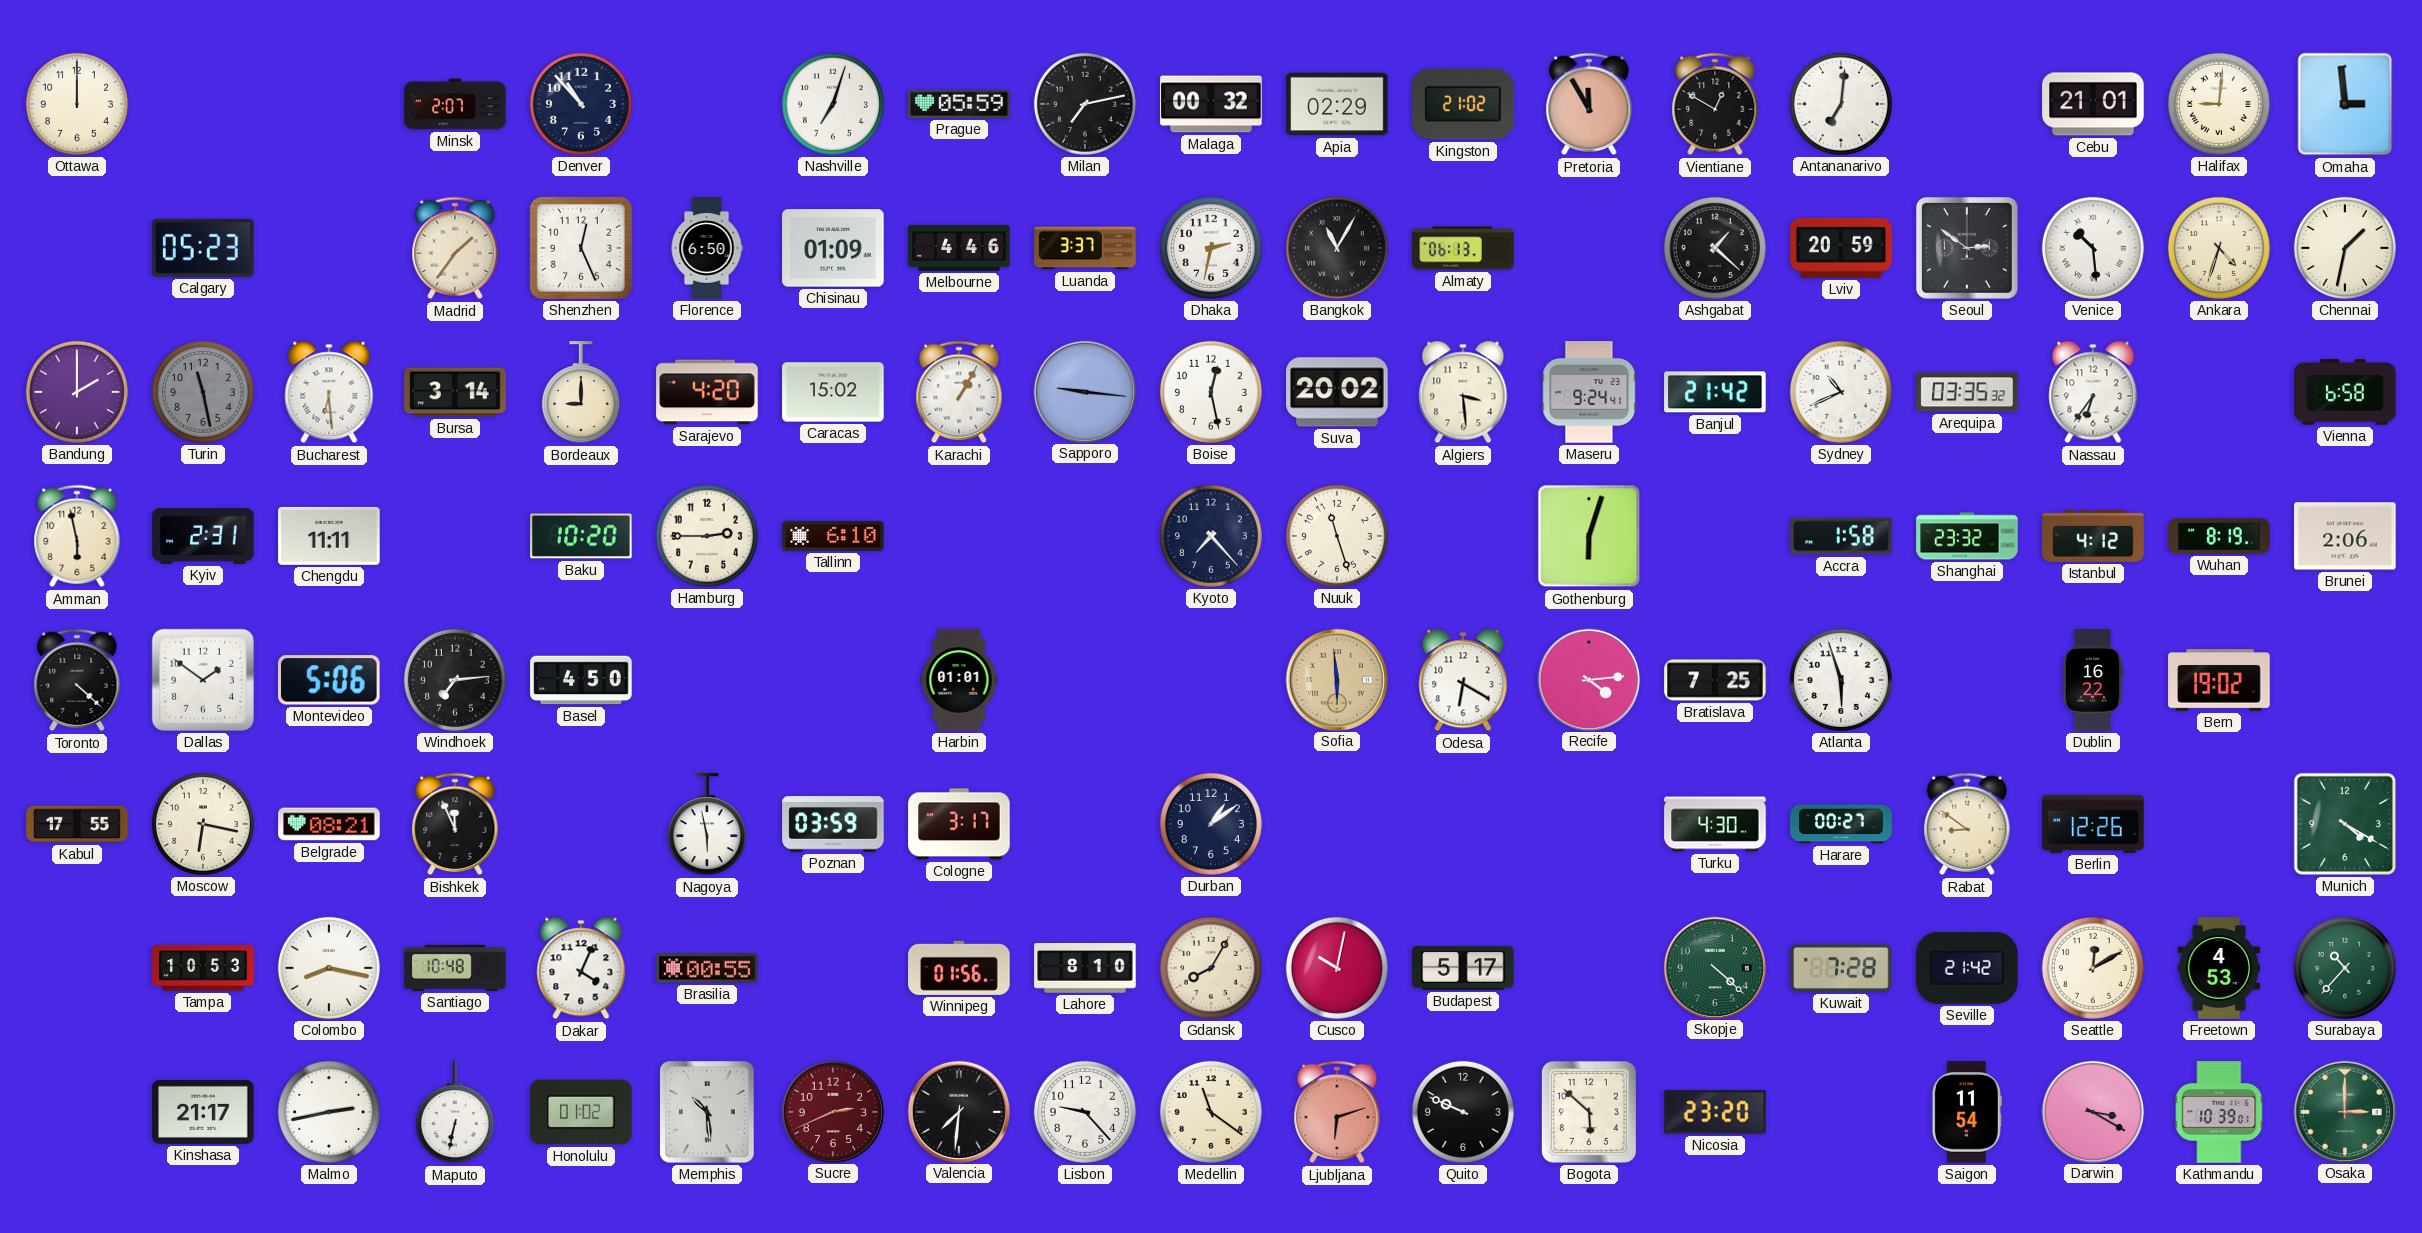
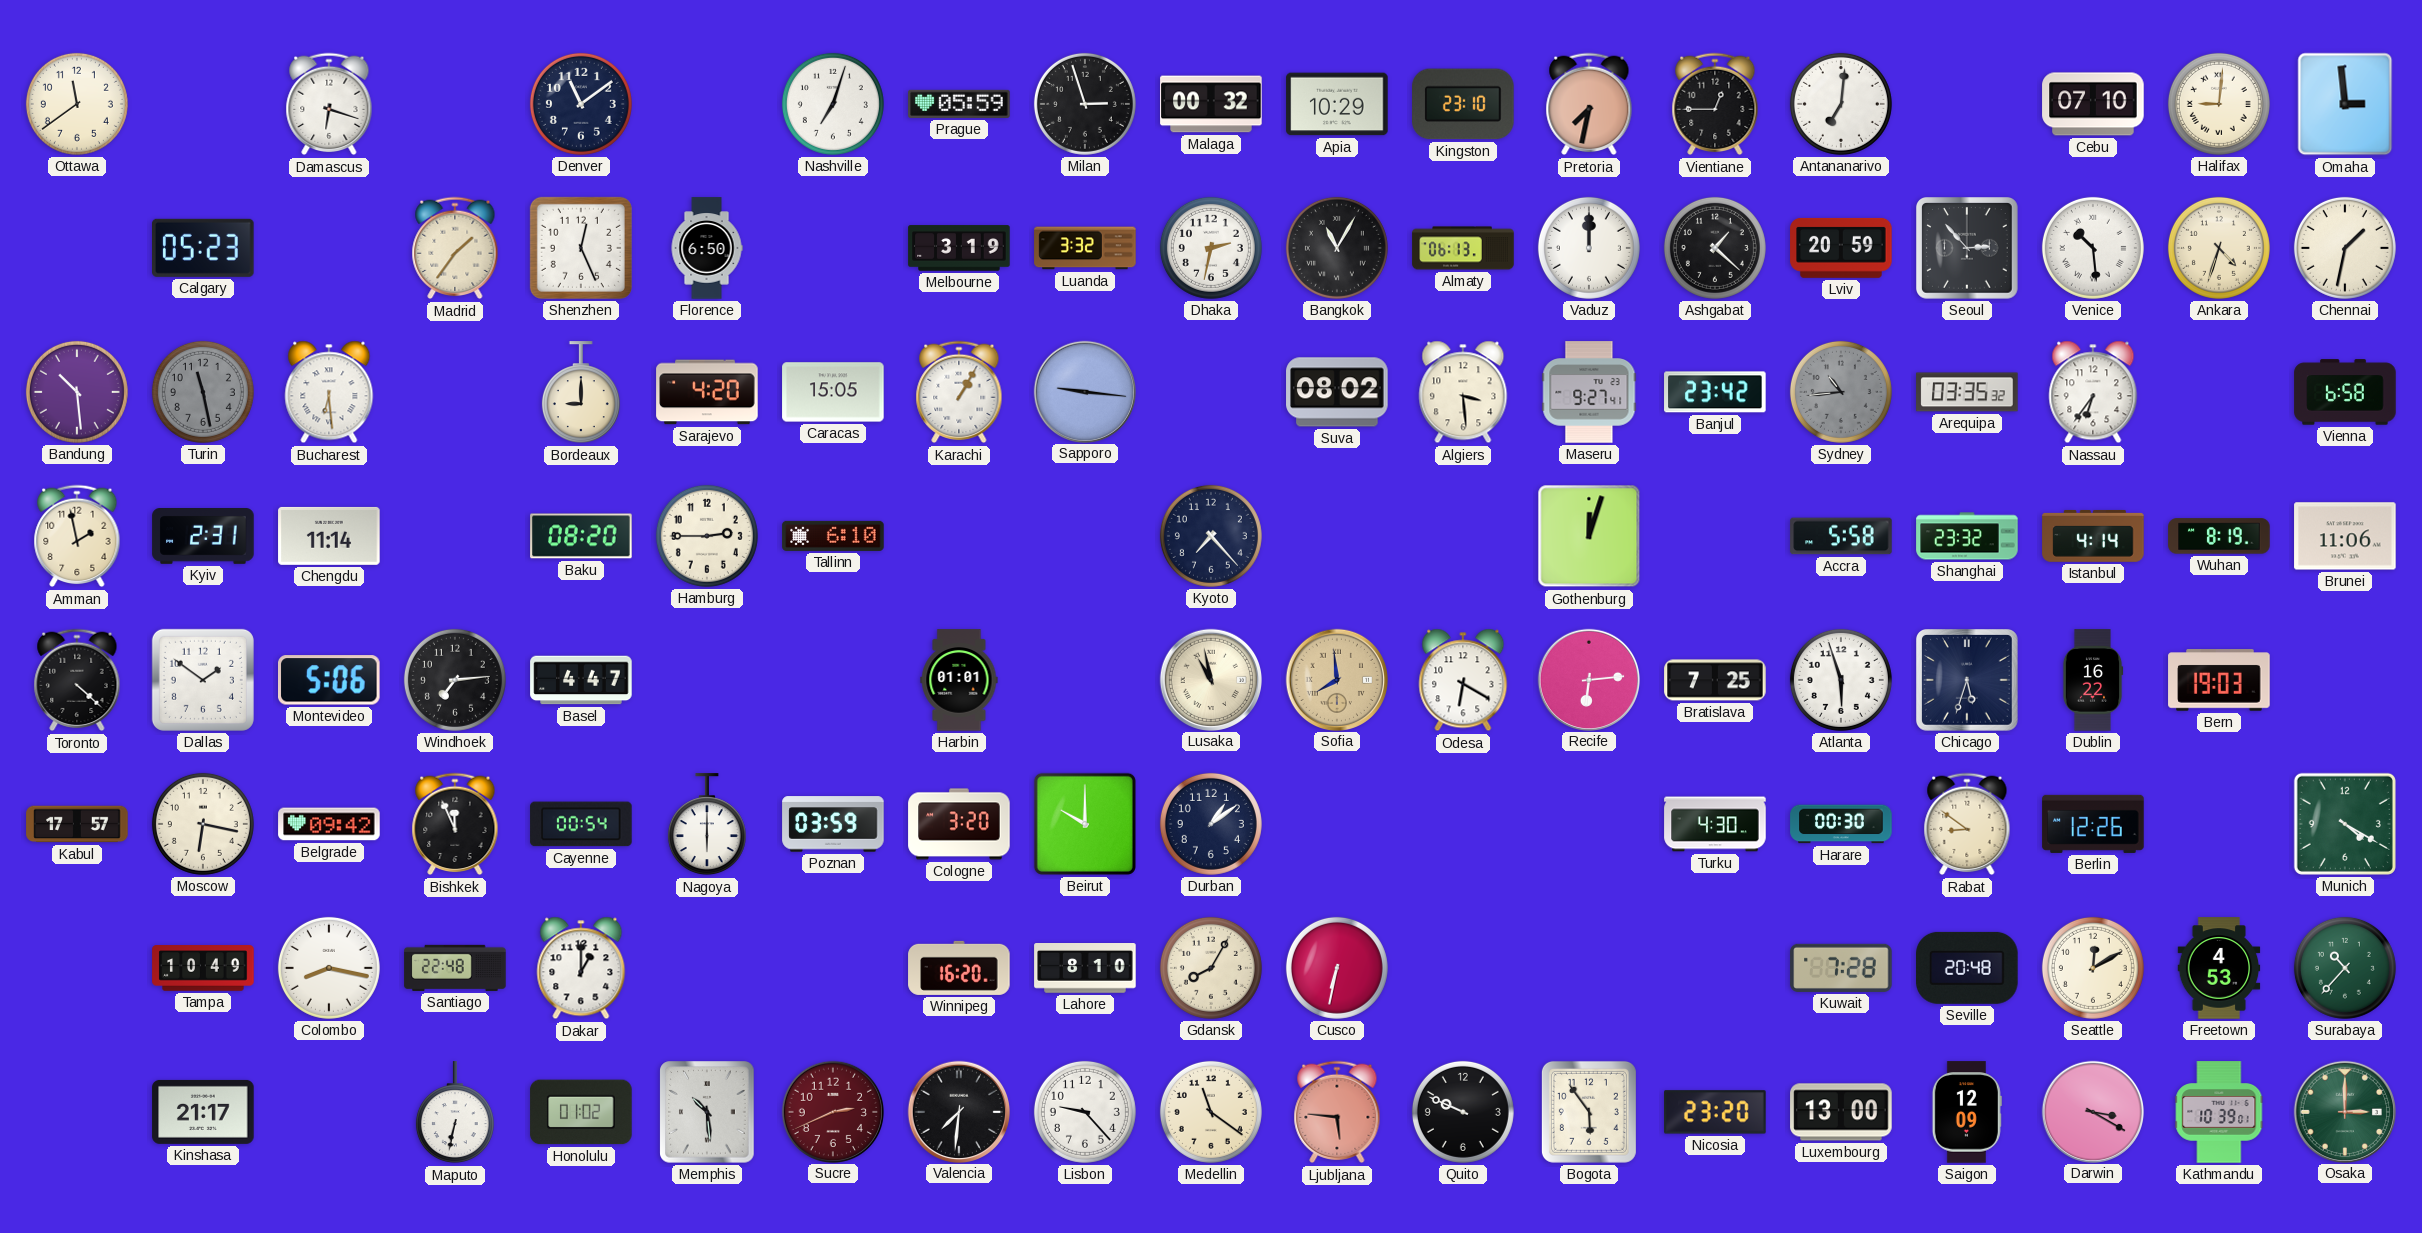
Ottawa: 12:00 -> 11:39
Damascus: none -> 6:18
Minsk: 2:07 -> none
Denver: 10:53 -> 11:09
Milan: 7:13 -> 2:57
Apia: 02:29 -> 10:29
Kingston: 21:02 -> 23:10
Pretoria: 11:55 -> 7:32
Vientiane: 12:50 -> 12:45
Cebu: 21:01 -> 07:10
Chisinau: 01:09 -> none
Melbourne: 4:46 -> 3:19
Luanda: 3:37 -> 3:32
Vaduz: none -> 12:00
Seoul: 2:51 -> 2:53
Bandung: 2:00 -> 10:29
Bursa: 3:14 -> none
Caracas: 15:02 -> 15:05
Boise: 12:28 -> none
Suva: 20:02 -> 08:02
Maseru: 9:24 -> 9:27
Banjul: 21:42 -> 23:42
Sydney: 10:41 -> 10:44
Sydney dial: white -> grey
Amman: 5:58 -> 1:58
Chengdu: 11:11 -> 11:14
Baku: 10:20 -> 08:20
Nuuk: 11:27 -> none
Gothenburg: 6:03 -> 12:03
Accra: 1:58 -> 5:58
Istanbul: 4:12 -> 4:14
Brunei: 2:06 -> 11:06
Basel: 4:50 -> 4:47
Lusaka: none -> 10:58
Sofia: 5:59 -> 7:59
Recife: 4:14 -> 6:14
Chicago: none -> 5:33
Bern: 19:02 -> 19:03
Kabul: 17:55 -> 17:57
Belgrade: 08:21 -> 09:42
Cayenne: none -> 00:54
Nagoya: 5:58 -> 6:00
Cologne: 3:17 -> 3:20
Beirut: none -> 10:00
Harare: 00:27 -> 00:30
Tampa: 10:53 -> 10:49
Santiago: 10:48 -> 22:48
Dakar: 4:04 -> 1:00
Brasilia: 00:55 -> none
Winnipeg: 01:56 -> 16:20
Cusco: 10:02 -> 6:32
Budapest: 5:17 -> none
Skopje: 4:22 -> none
Seville: 21:42 -> 20:48
Malmo: 2:43 -> none
Ljubljana: 6:12 -> 5:46
Bogota: 5:52 -> 5:54
Luxembourg: none -> 13:00
Saigon: 11:54 -> 12:09
